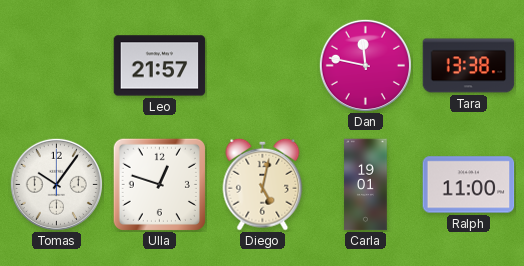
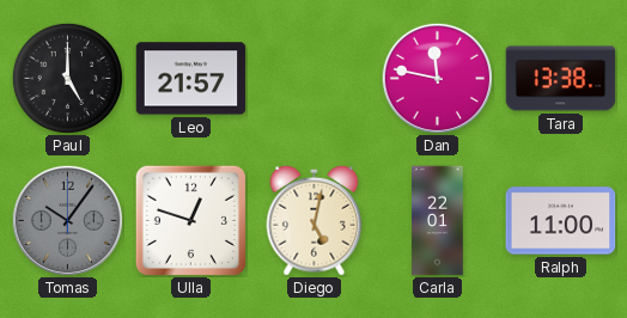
Paul: none -> 5:00
Tomas dial: white -> grey
Carla: 19:01 -> 22:01
